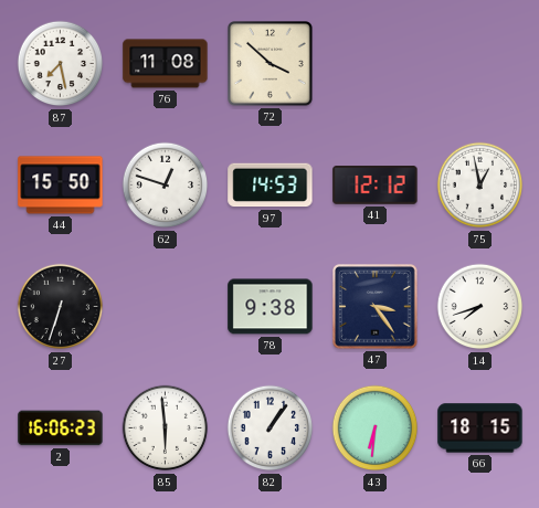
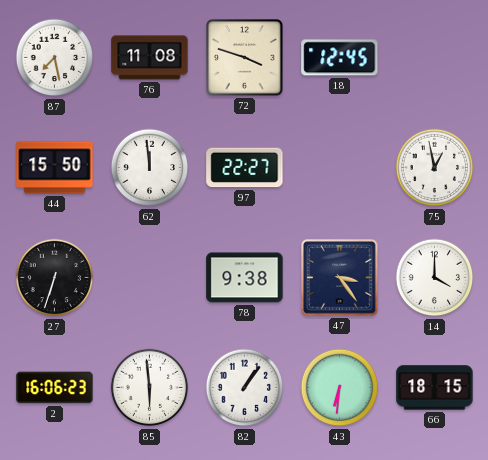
72: 3:52 -> 3:48
18: none -> 12:45
62: 12:48 -> 11:59
97: 14:53 -> 22:27
41: 12:12 -> none
14: 7:42 -> 4:00
